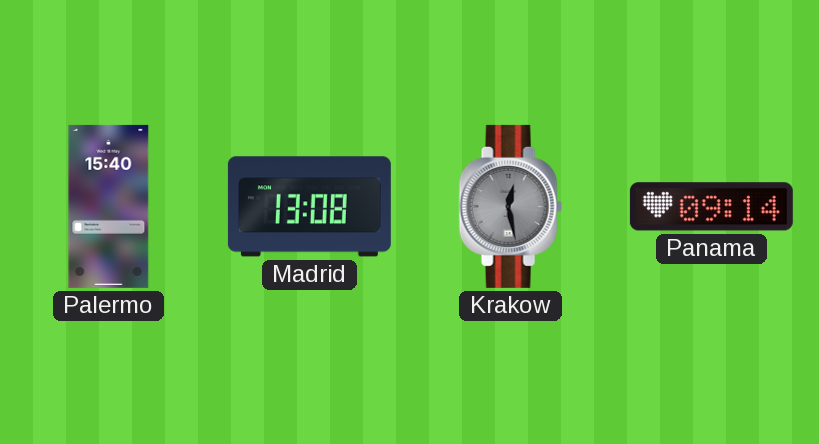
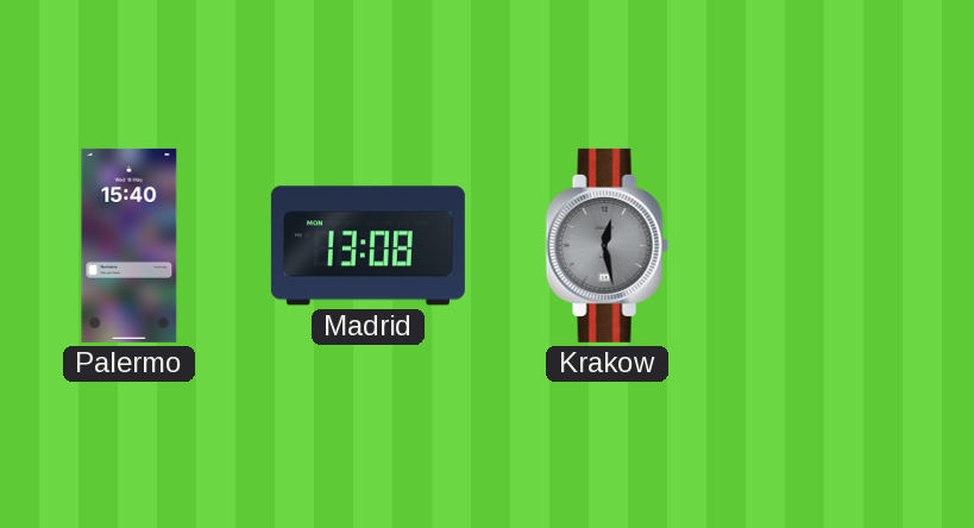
Panama: 09:14 -> none
